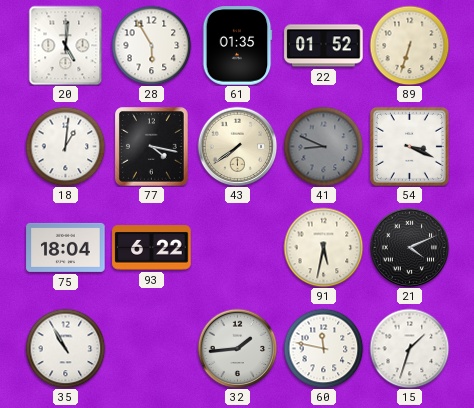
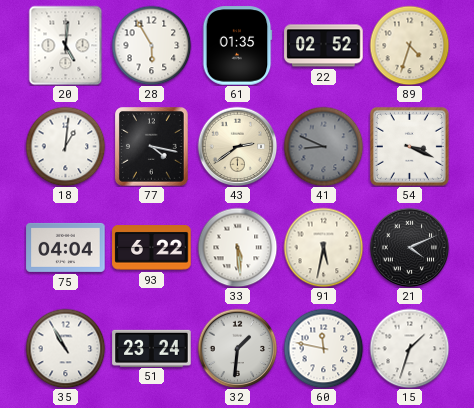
22: 01:52 -> 02:52
89: 6:33 -> 4:33
43: 7:39 -> 2:39
75: 18:04 -> 04:04
33: none -> 5:29
51: none -> 23:24
32: 1:44 -> 1:31
